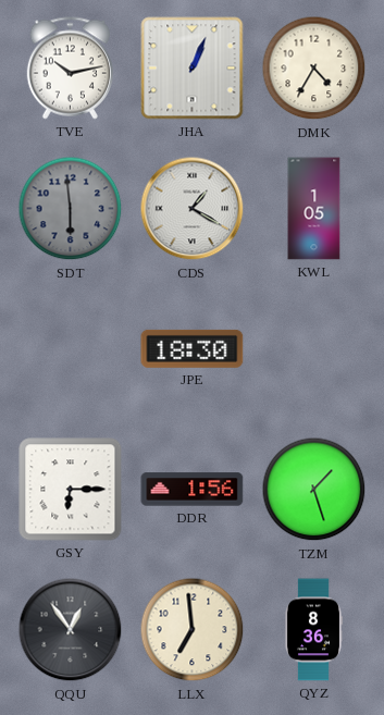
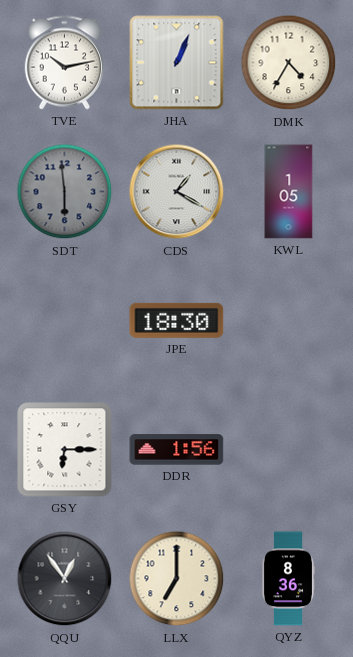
TZM: 1:27 -> none
LLX: 6:59 -> 7:00
